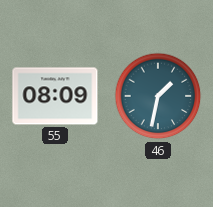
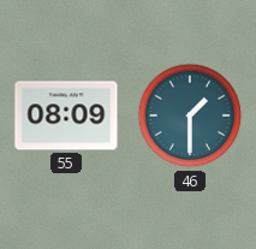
46: 1:32 -> 1:30
